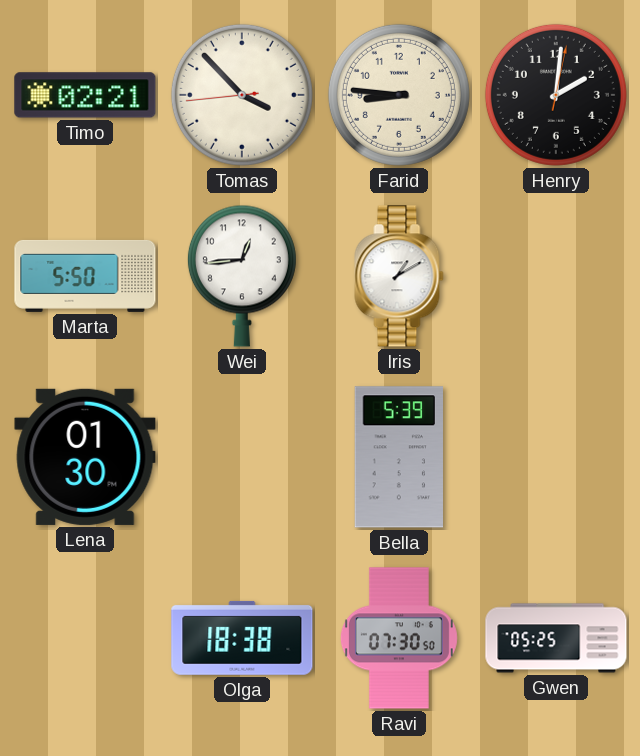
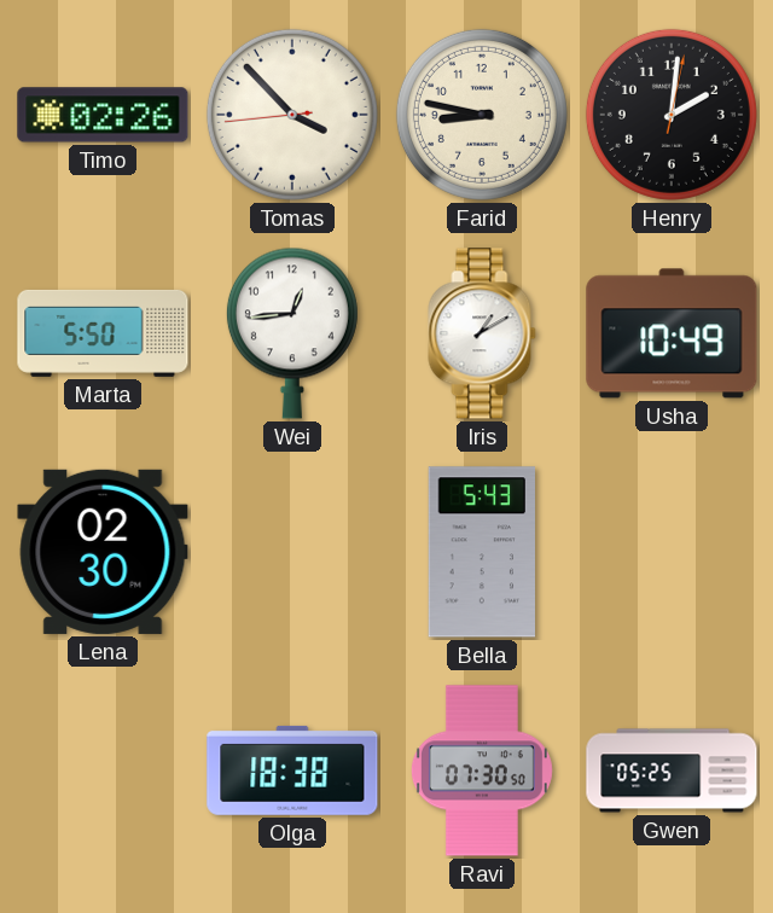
Timo: 02:21 -> 02:26
Farid: 8:46 -> 8:47
Usha: none -> 10:49
Lena: 01:30 -> 02:30
Bella: 5:39 -> 5:43
